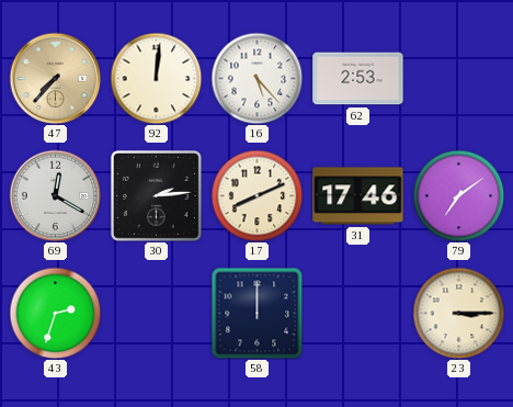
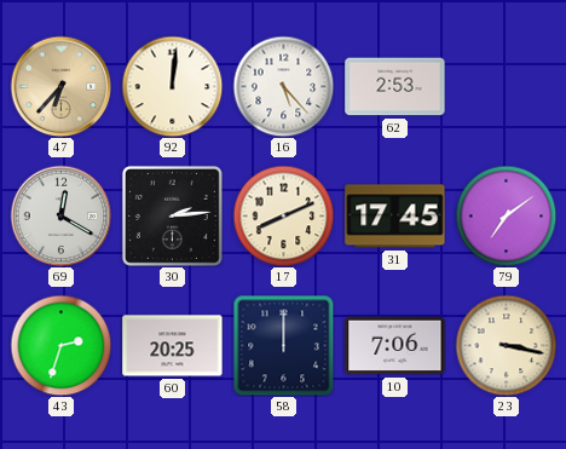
47: 7:37 -> 6:37
31: 17:46 -> 17:45
60: none -> 20:25
10: none -> 7:06
23: 3:15 -> 3:17
